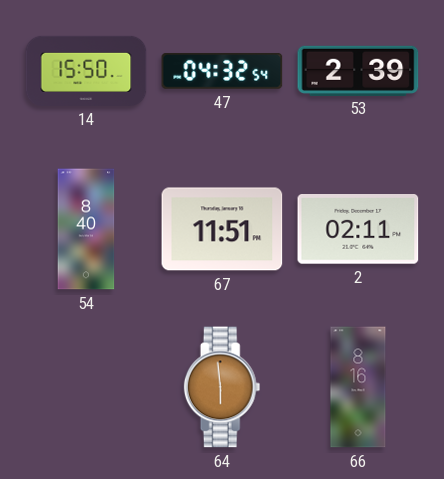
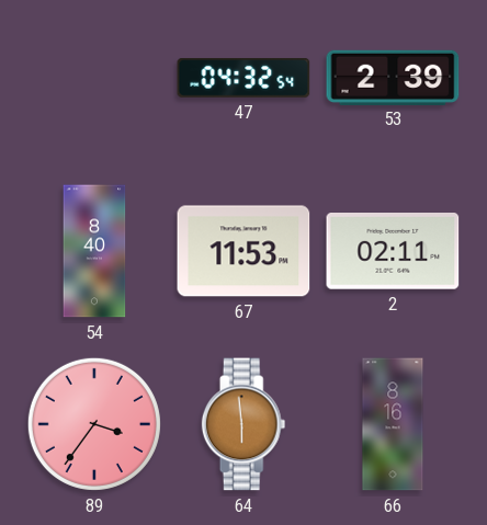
14: 15:50 -> none
67: 11:51 -> 11:53
89: none -> 3:36
